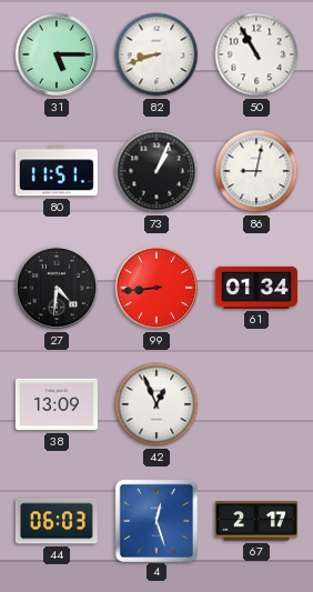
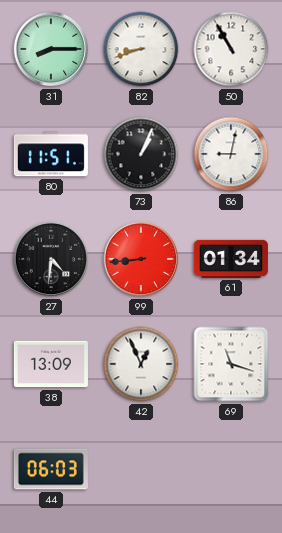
31: 5:15 -> 8:15
69: none -> 11:18
4: 12:27 -> none
67: 2:17 -> none
